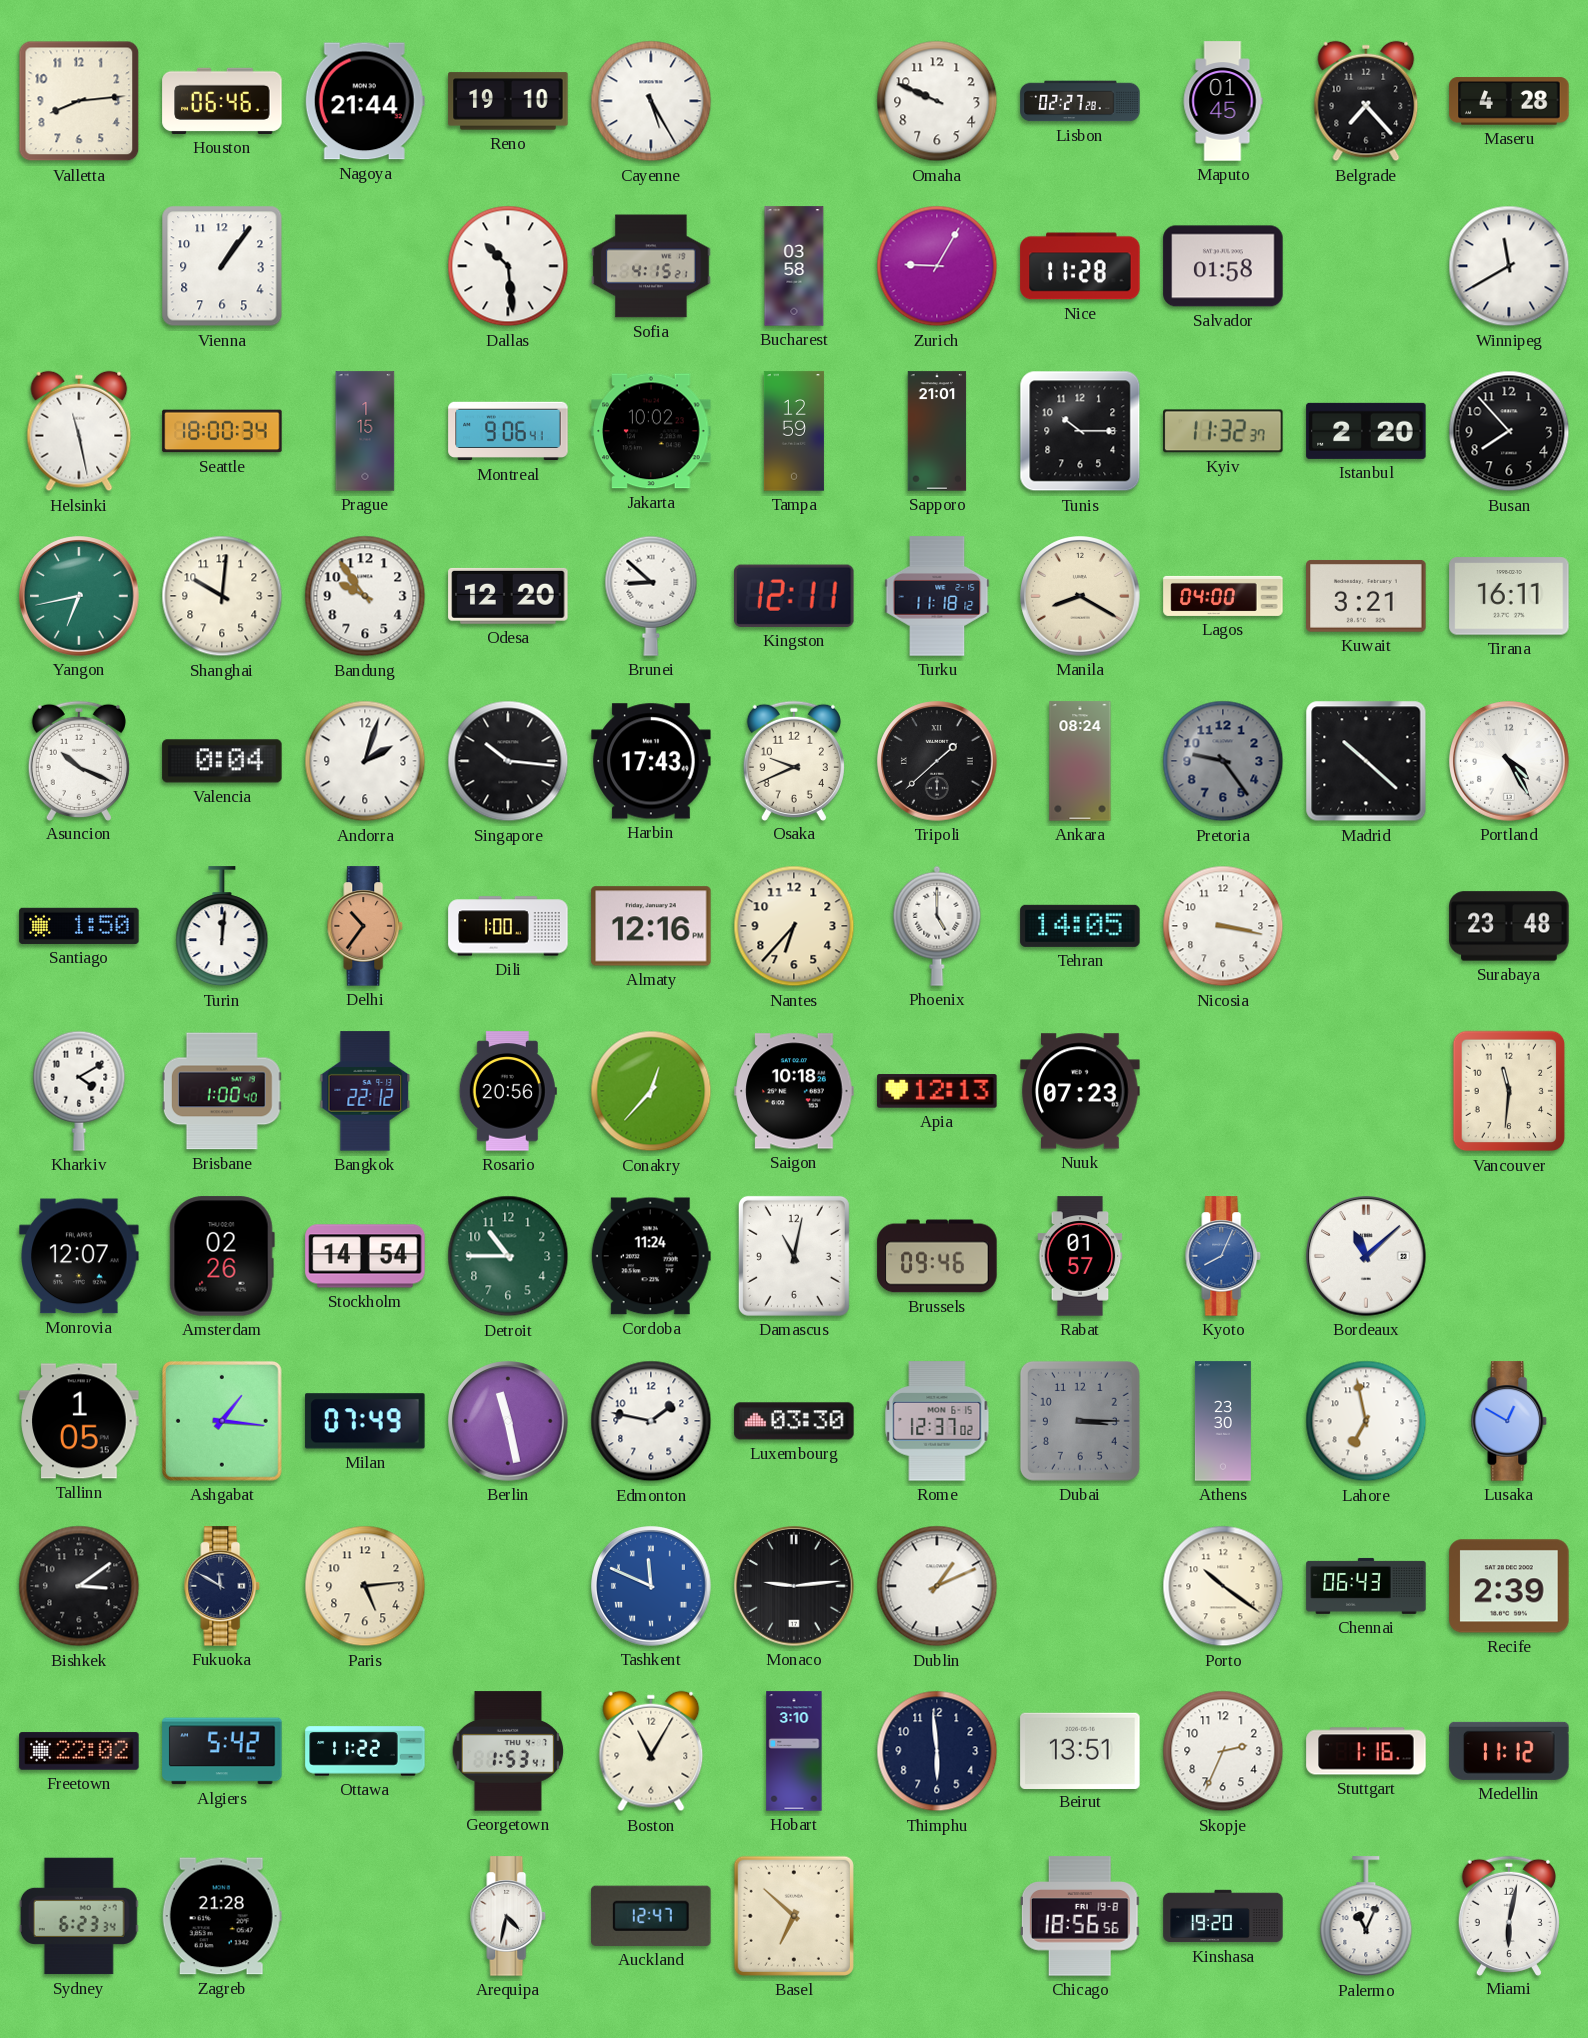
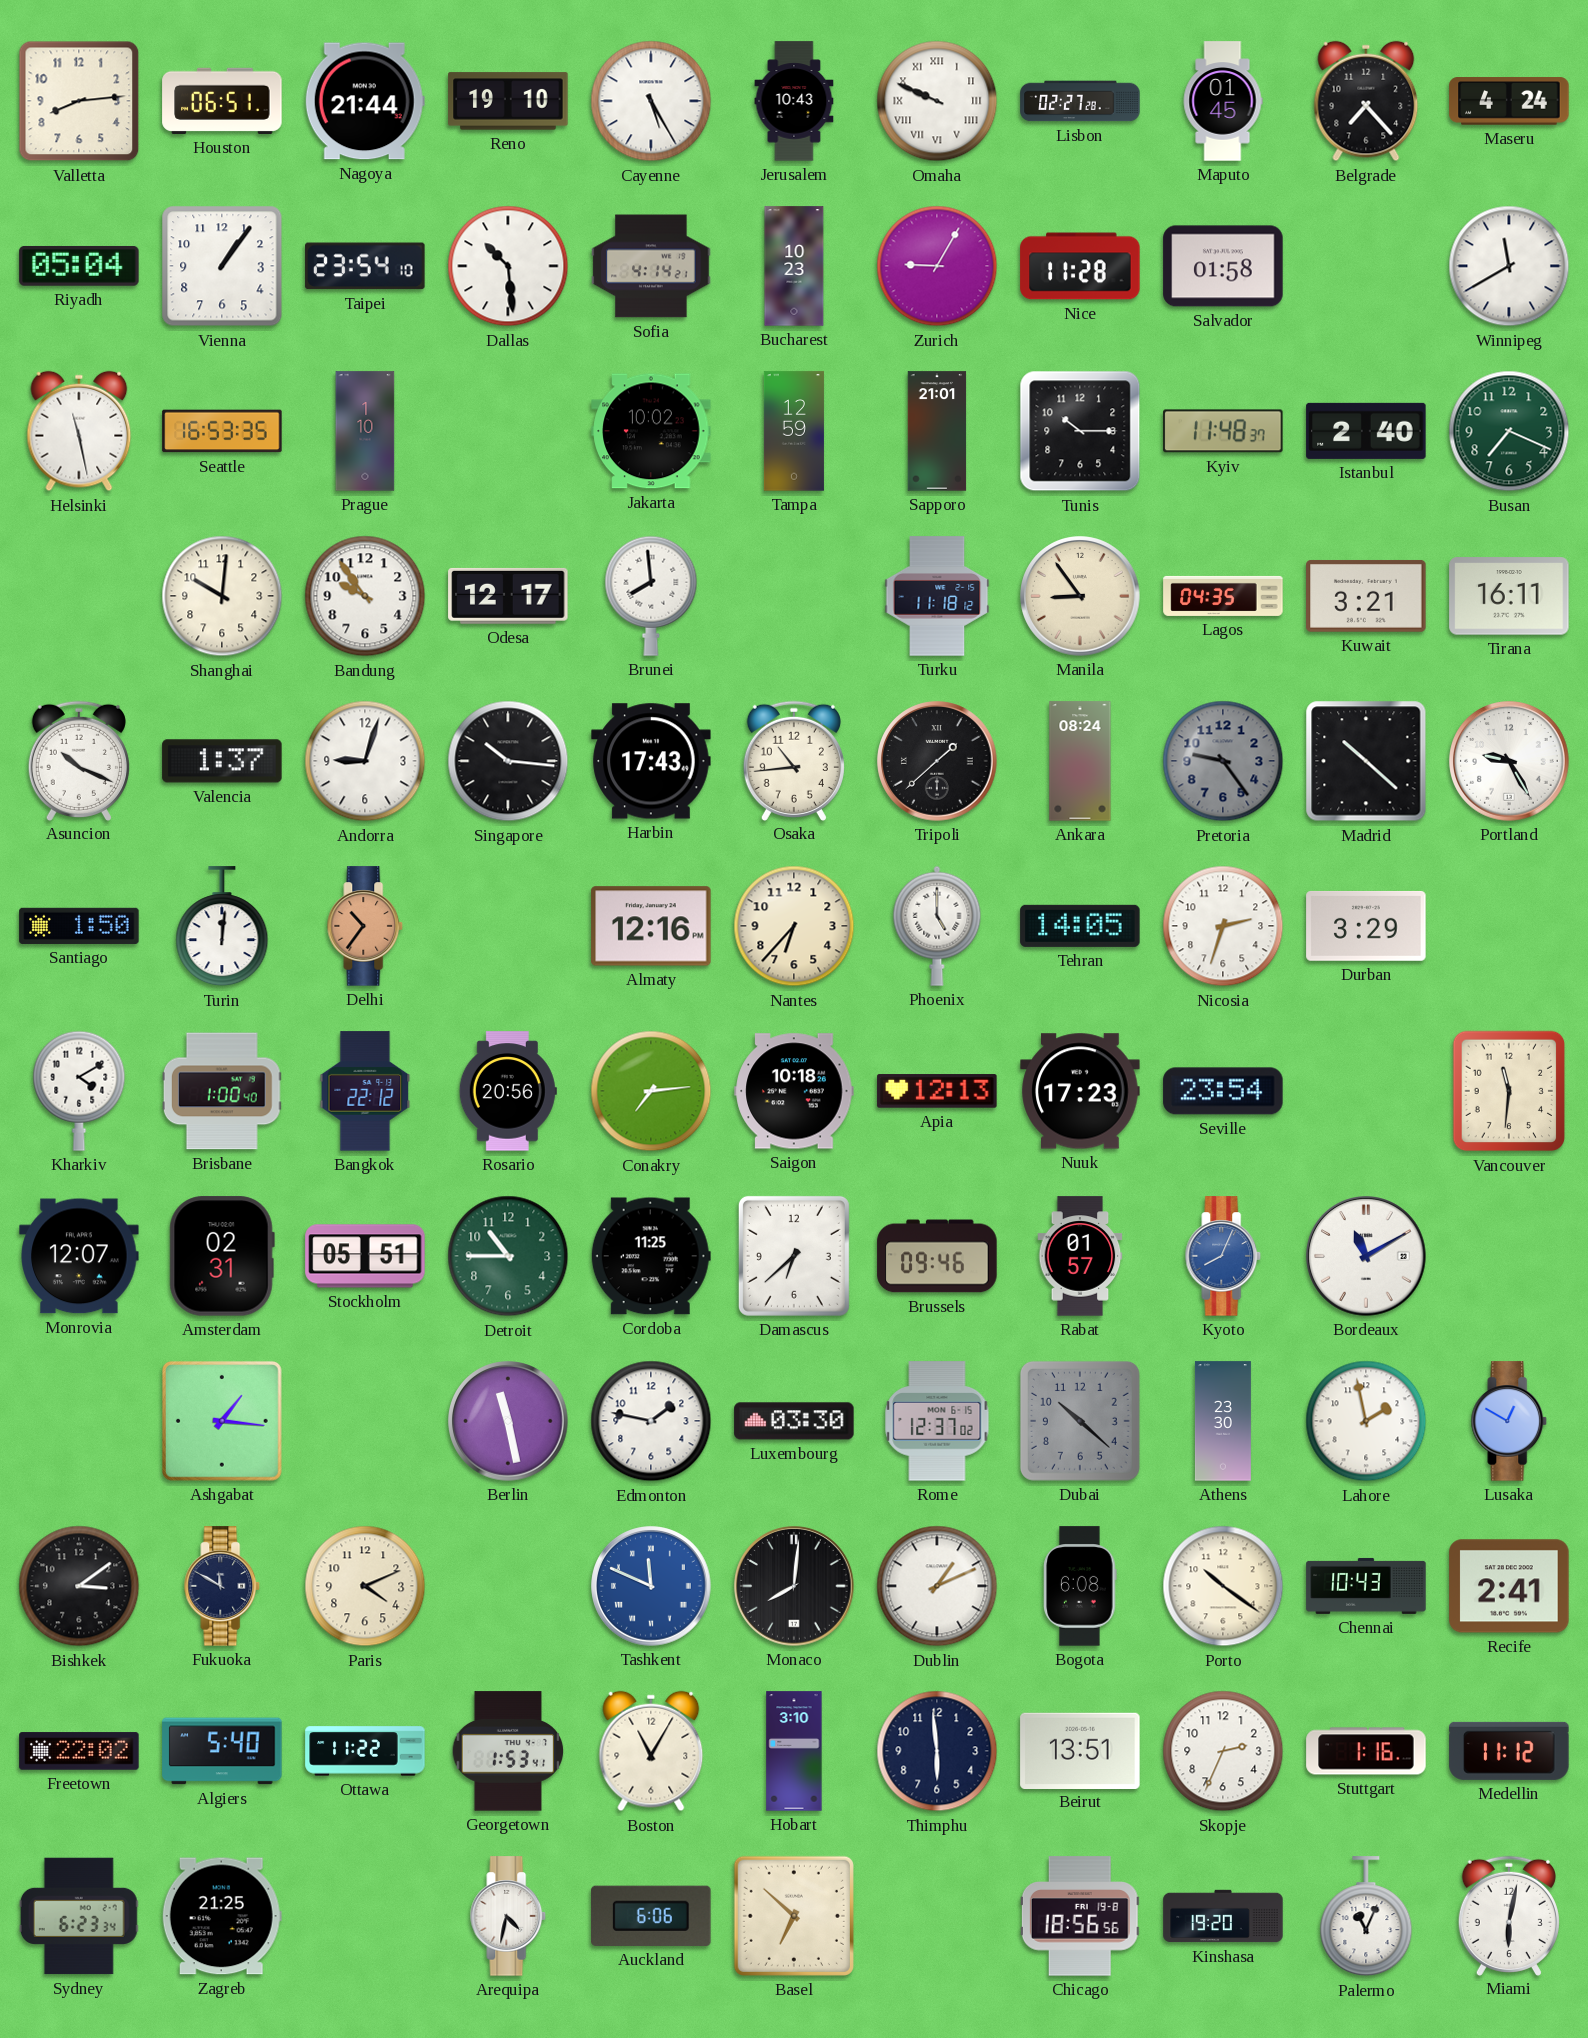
Houston: 06:46 -> 06:51
Jerusalem: none -> 10:43
Omaha numerals: Arabic -> Roman
Maseru: 4:28 -> 4:24
Riyadh: none -> 05:04
Taipei: none -> 23:54
Sofia: 4:15 -> 4:14
Bucharest: 03:58 -> 10:23
Seattle: 18:00 -> 16:53
Prague: 1:15 -> 1:10
Montreal: 9:06 -> none
Kyiv: 11:32 -> 11:48
Istanbul: 2:20 -> 2:40
Busan: 7:53 -> 7:19
Busan dial: black -> green
Yangon: 6:43 -> none
Odesa: 12:20 -> 12:17
Brunei: 8:52 -> 7:59
Kingston: 12:11 -> none
Manila: 8:20 -> 8:54
Lagos: 04:00 -> 04:35
Valencia: 0:04 -> 1:37
Andorra: 2:03 -> 9:03
Osaka: 9:41 -> 10:44
Portland: 4:25 -> 9:25
Dili: 1:00 -> none
Nicosia: 3:17 -> 2:33
Durban: none -> 3:29
Surabaya: 23:48 -> none
Conakry: 12:37 -> 7:14
Nuuk: 07:23 -> 17:23
Seville: none -> 23:54
Amsterdam: 02:26 -> 02:31
Stockholm: 14:54 -> 05:51
Cordoba: 11:24 -> 11:25
Damascus: 11:02 -> 6:38
Bordeaux: 11:08 -> 11:10
Tallinn: 1:05 -> none
Milan: 07:49 -> none
Dubai: 3:15 -> 10:22
Lahore: 6:58 -> 1:58
Paris: 5:14 -> 4:11
Monaco: 9:14 -> 8:01
Bogota: none -> 6:08
Chennai: 06:43 -> 10:43
Recife: 2:39 -> 2:41
Algiers: 5:42 -> 5:40
Zagreb: 21:28 -> 21:25
Auckland: 12:47 -> 6:06
